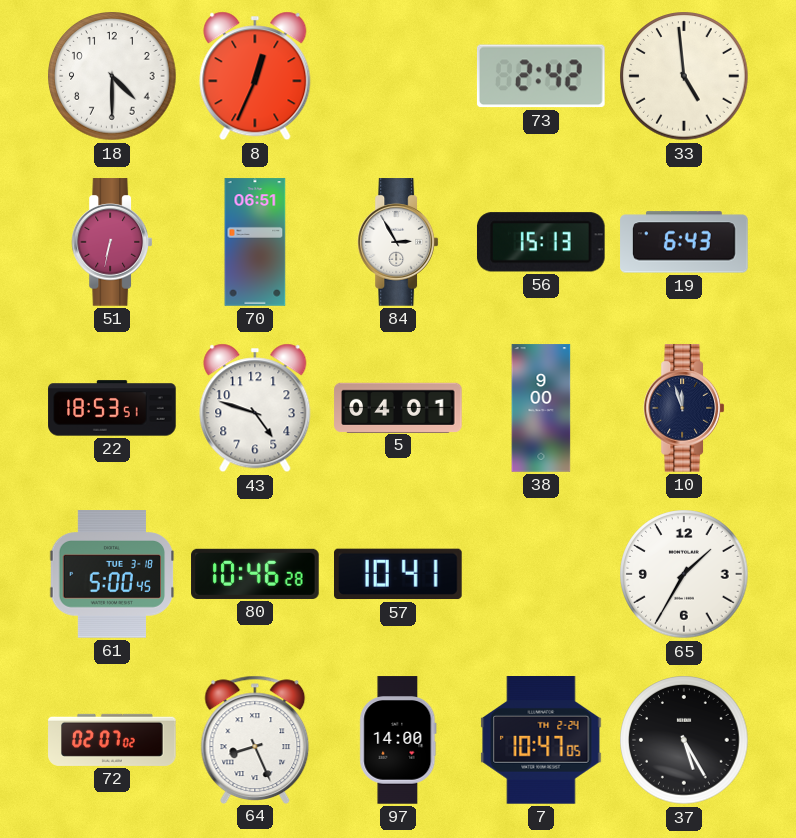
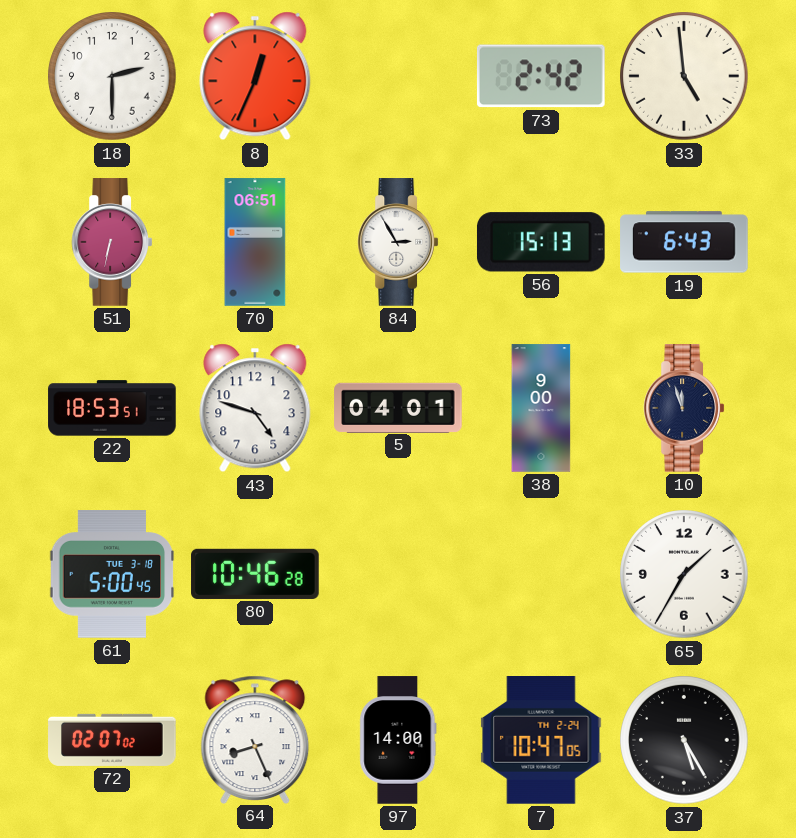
18: 4:30 -> 2:30
57: 10:41 -> none
